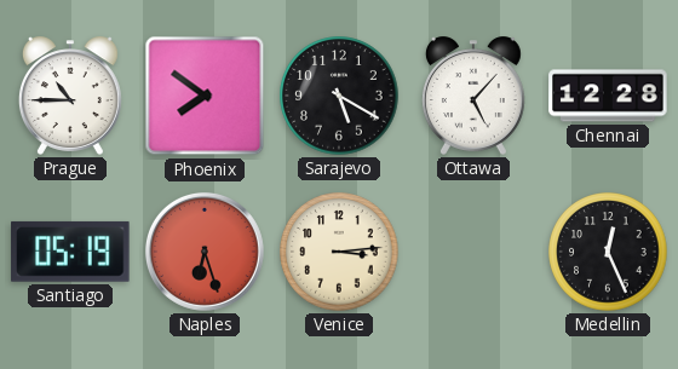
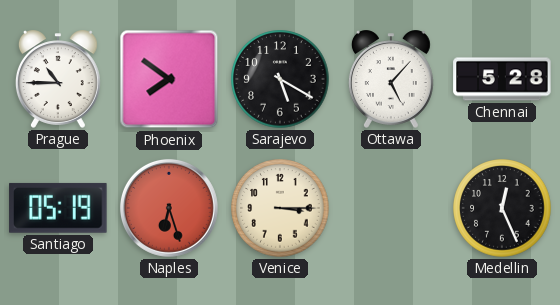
Chennai: 12:28 -> 5:28
Venice: 3:14 -> 3:15
